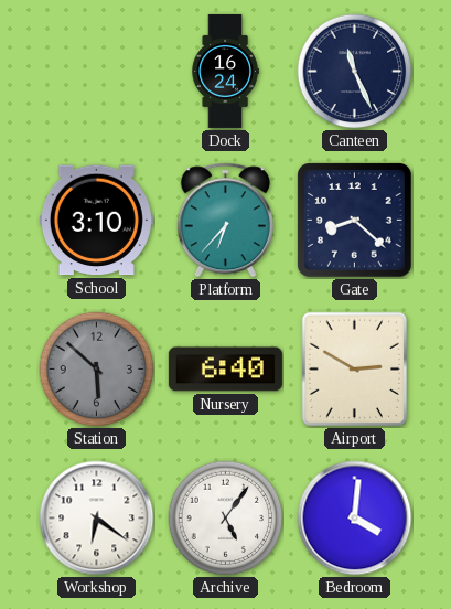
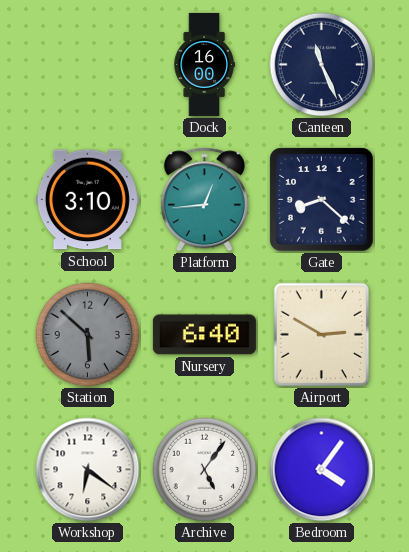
Dock: 16:24 -> 16:00
Platform: 6:37 -> 12:44
Bedroom: 4:01 -> 4:06
